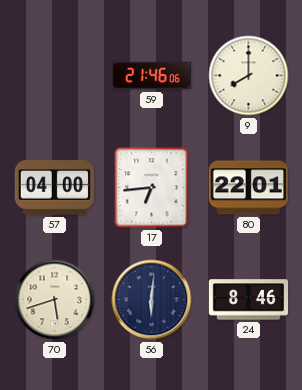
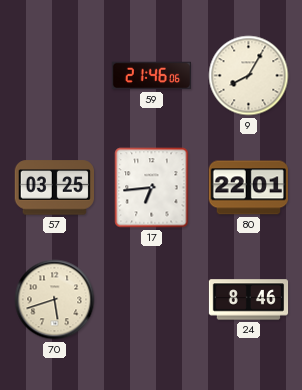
9: 8:00 -> 8:05
57: 04:00 -> 03:25
56: 6:01 -> none
